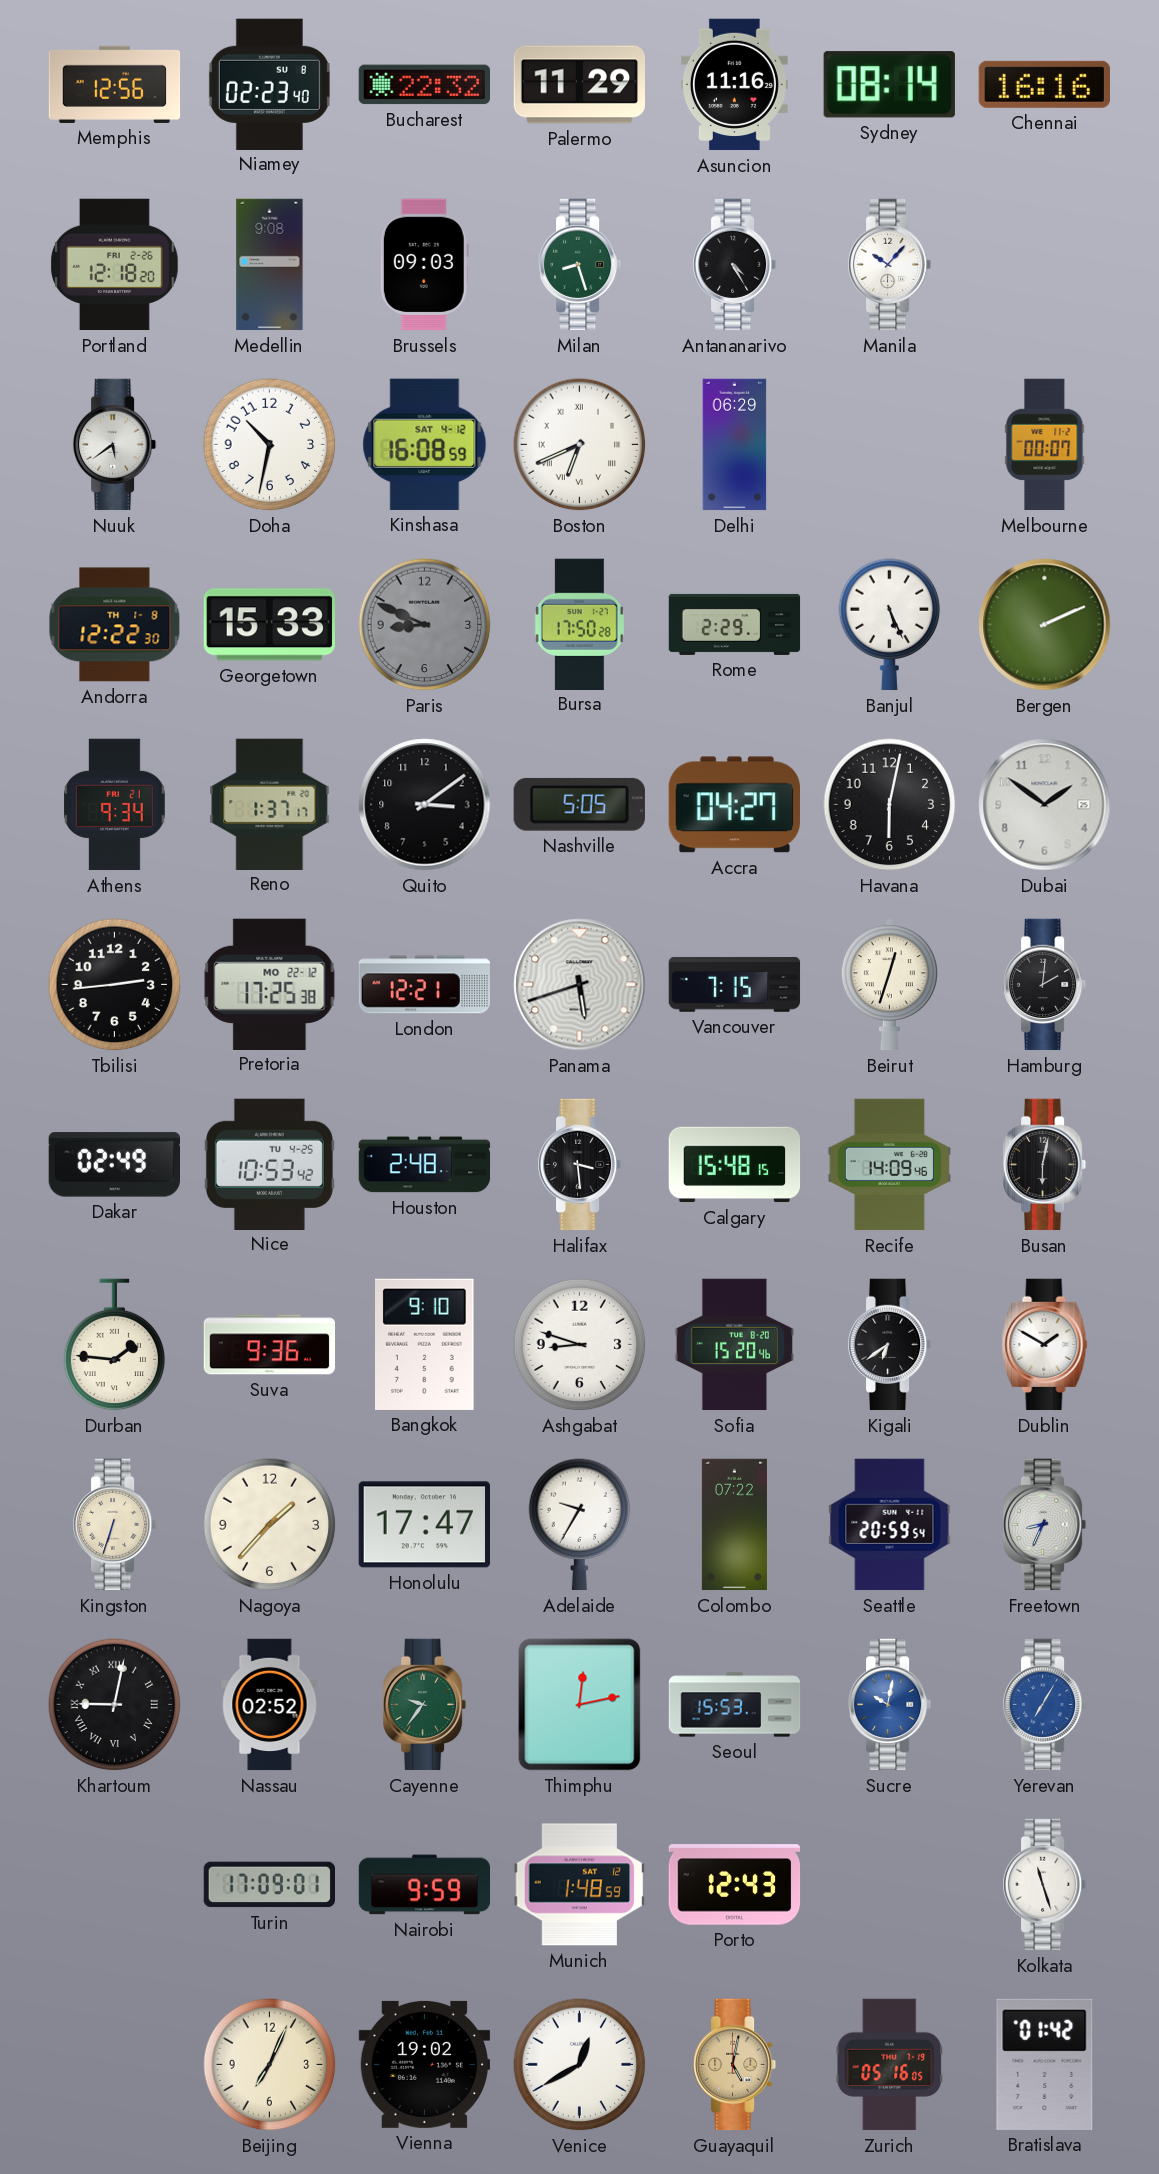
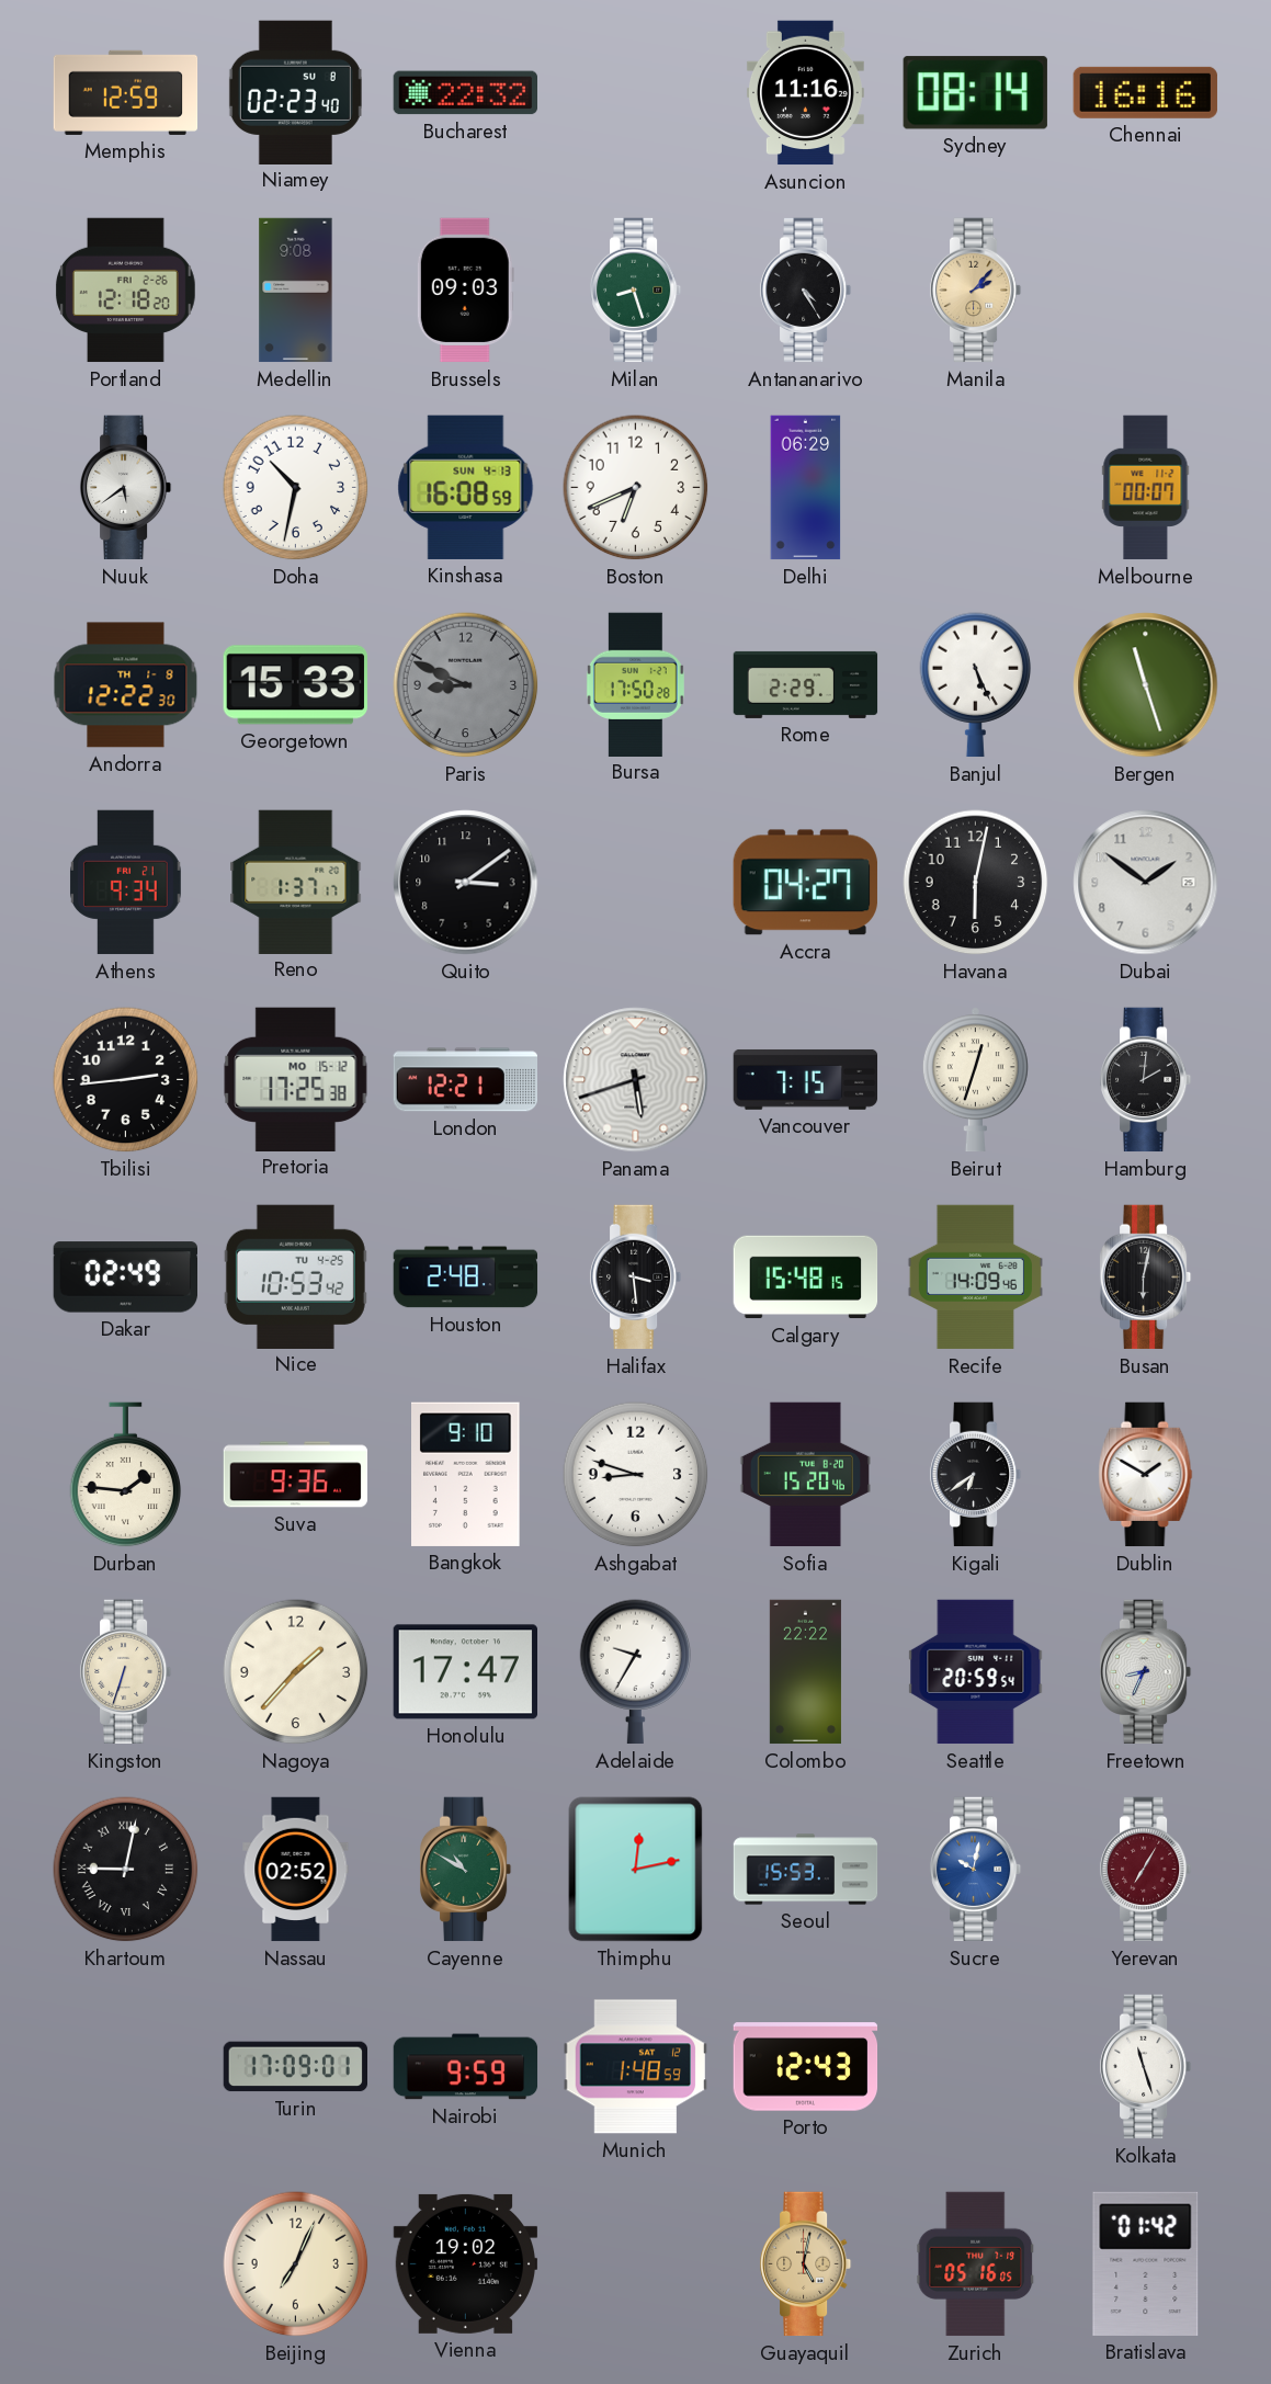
Memphis: 12:56 -> 12:59
Palermo: 11:29 -> none
Manila: 10:07 -> 2:07
Manila dial: white -> champagne
Kinshasa date: SAT 4-12 -> SUN 4-13
Boston numerals: Roman -> Arabic
Bergen: 2:11 -> 11:27
Nashville: 5:05 -> none
Pretoria date: MO 22-12 -> MO 15-12
Colombo: 07:22 -> 22:22
Cayenne: 9:36 -> 10:50
Yerevan dial: blue -> burgundy
Venice: 12:40 -> none
